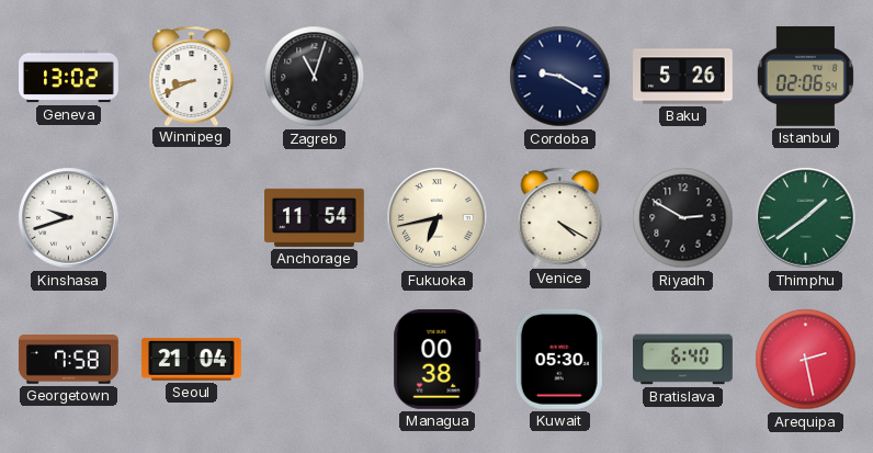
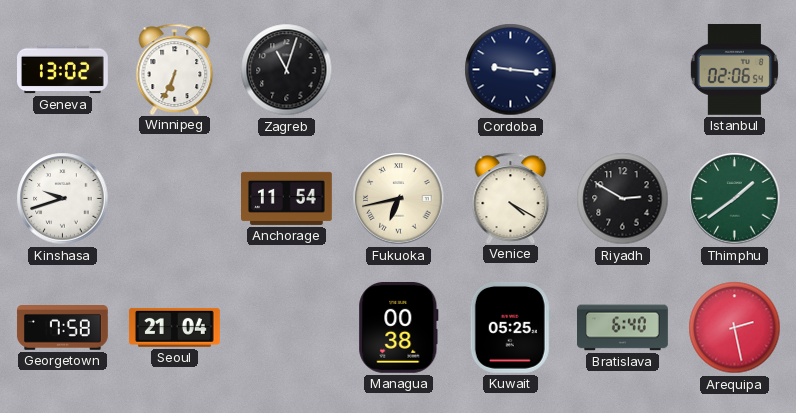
Winnipeg: 8:41 -> 6:34
Cordoba: 9:20 -> 9:16
Baku: 5:26 -> none
Kuwait: 05:30 -> 05:25
